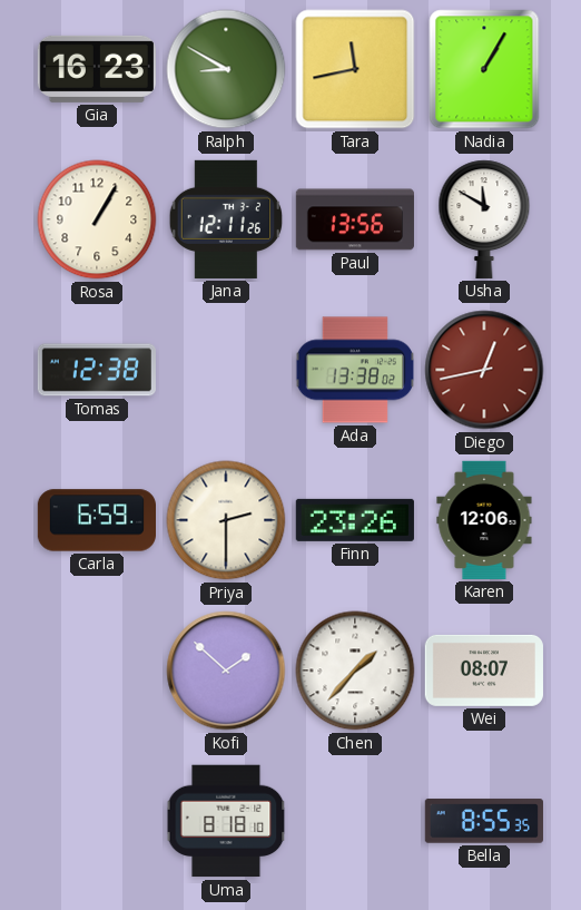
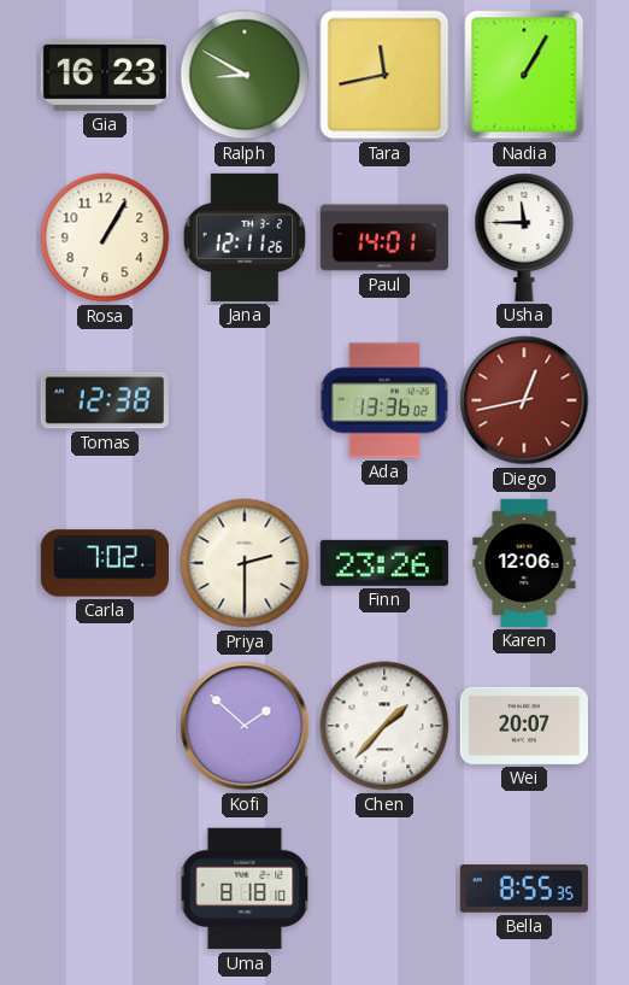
Paul: 13:56 -> 14:01
Usha: 11:50 -> 11:45
Ada: 13:38 -> 13:36
Carla: 6:59 -> 7:02
Wei: 08:07 -> 20:07
